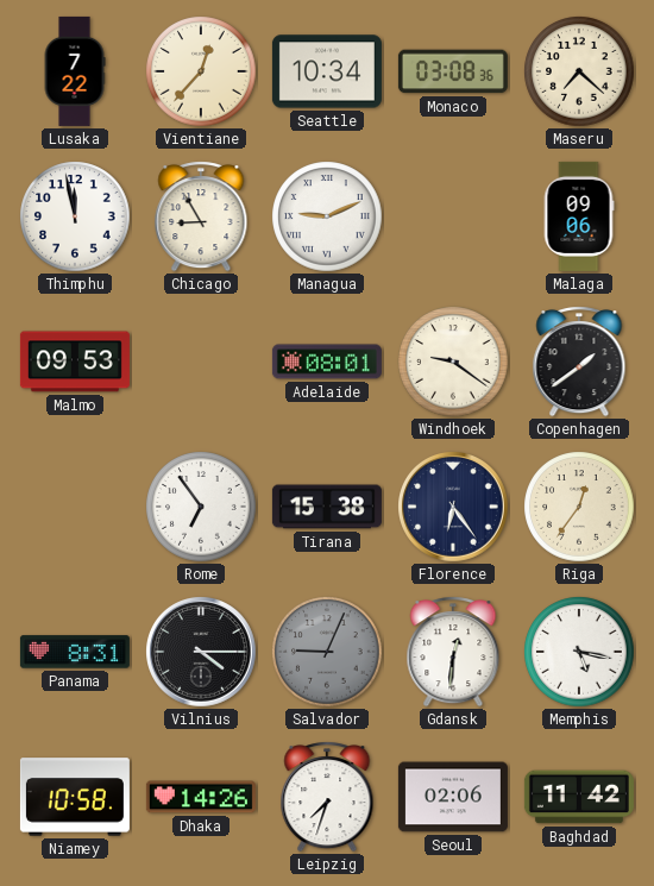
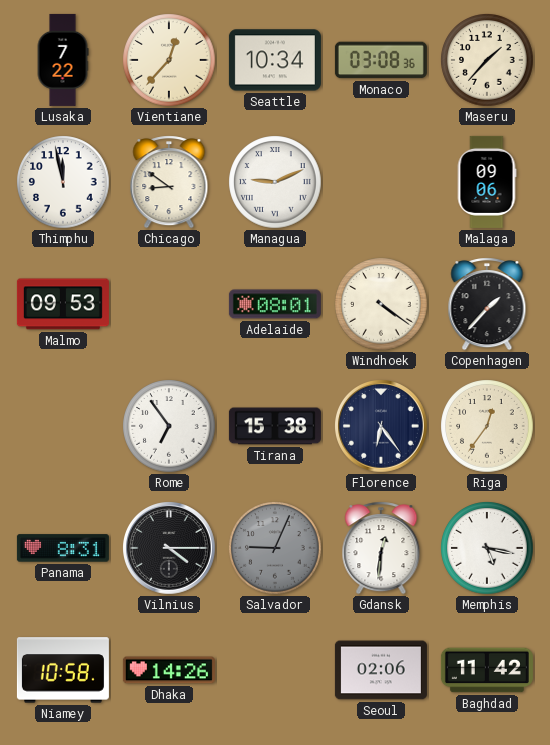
Maseru: 7:22 -> 1:37
Chicago: 8:55 -> 8:51
Windhoek: 9:21 -> 4:21
Copenhagen: 1:39 -> 1:37
Leipzig: 7:33 -> none
